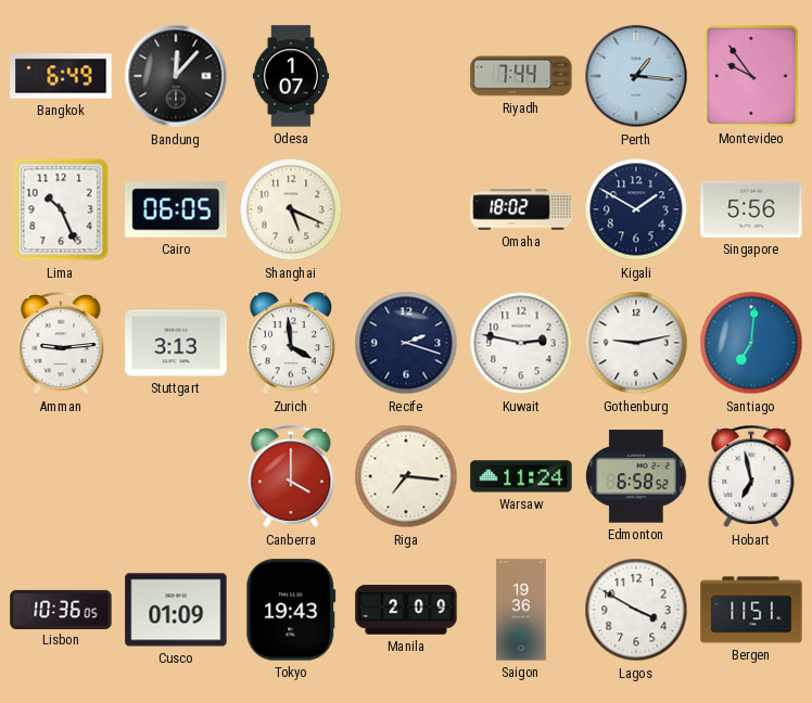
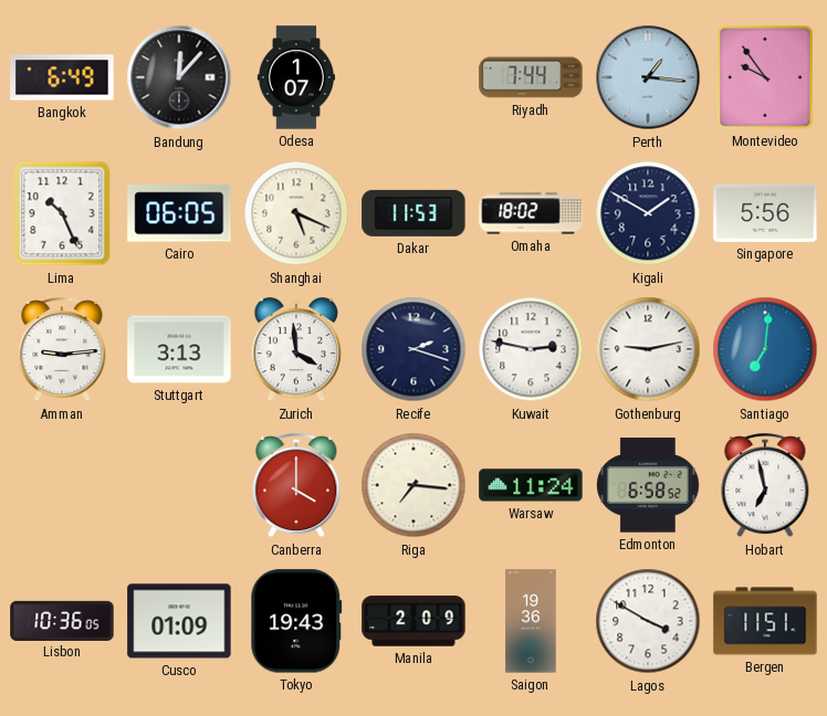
Dakar: none -> 11:53
